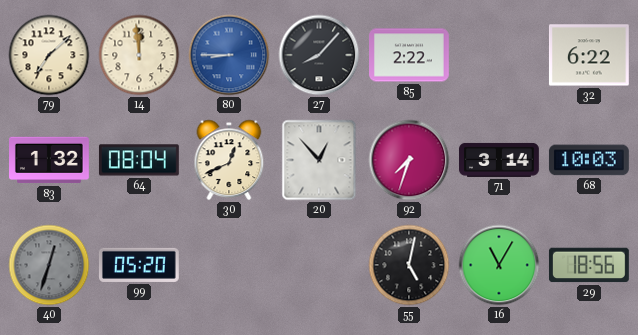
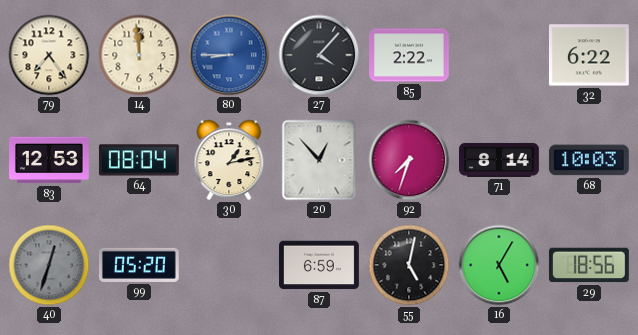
79: 7:08 -> 7:24
27: 8:07 -> 4:07
83: 1:32 -> 12:53
30: 12:41 -> 1:13
71: 3:14 -> 8:14
87: none -> 6:59
16: 11:05 -> 5:05
